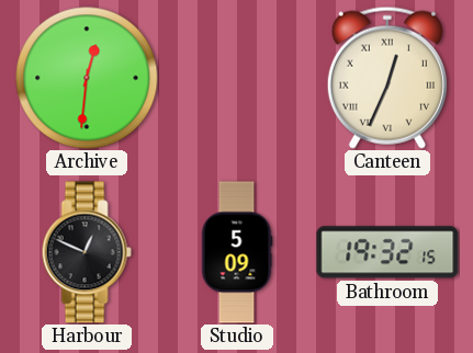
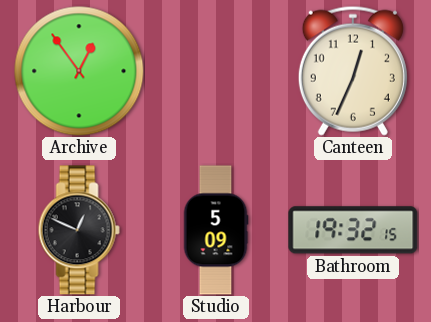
Archive: 12:31 -> 12:54
Canteen numerals: Roman -> Arabic
